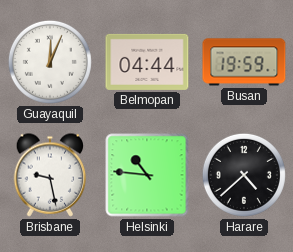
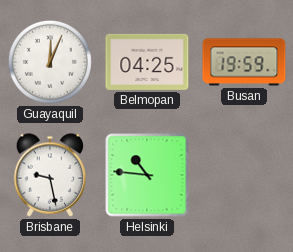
Belmopan: 04:44 -> 04:25
Harare: 4:38 -> none
